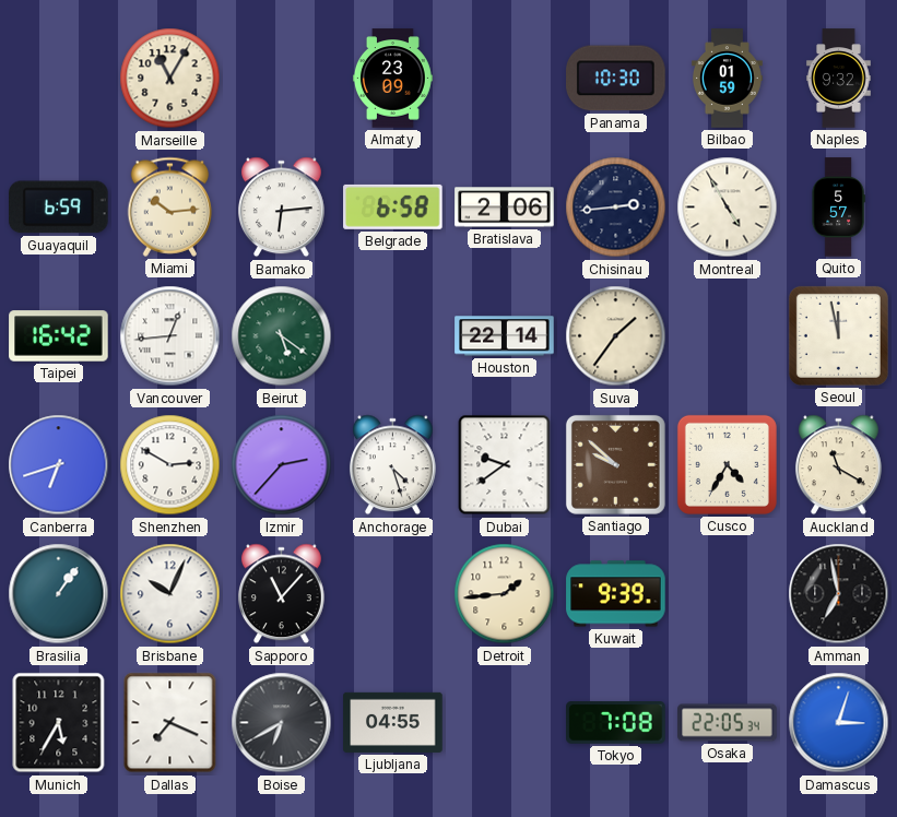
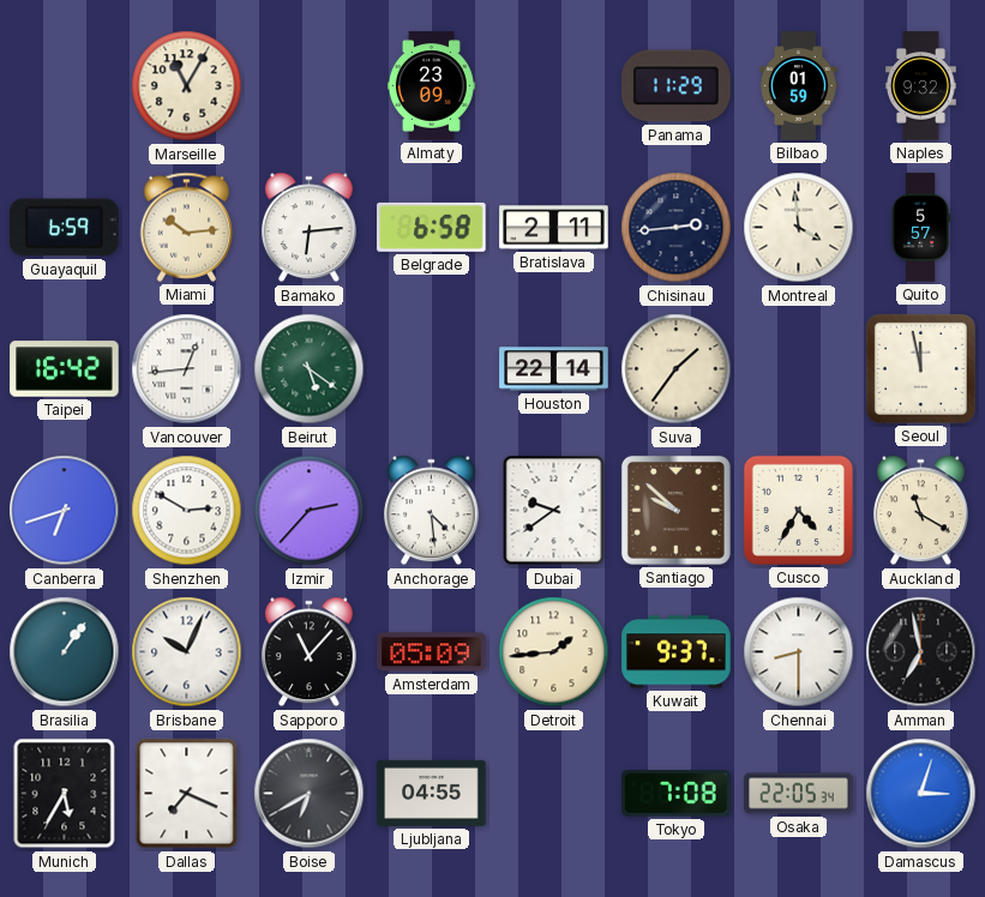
Panama: 10:30 -> 11:29
Bratislava: 2:06 -> 2:11
Montreal: 4:55 -> 3:59
Anchorage: 4:27 -> 4:29
Amsterdam: none -> 05:09
Kuwait: 9:39 -> 9:37
Chennai: none -> 8:30
